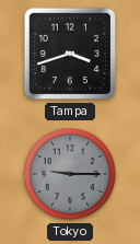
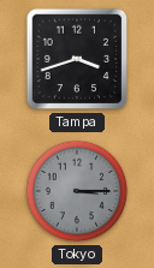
Tokyo: 9:15 -> 3:15
